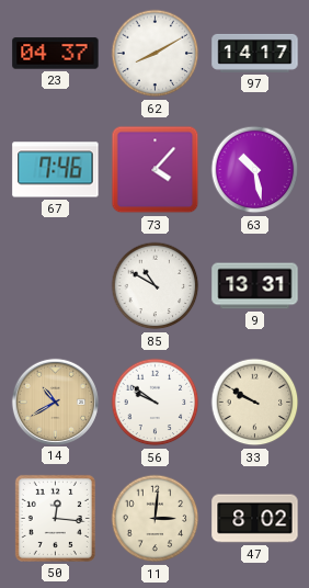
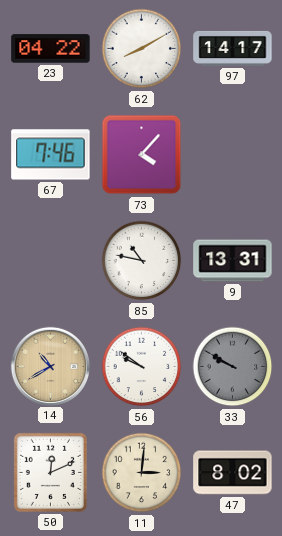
23: 04:37 -> 04:22
63: 10:28 -> none
85: 10:50 -> 10:47
33 dial: cream -> grey
50: 12:16 -> 12:11
